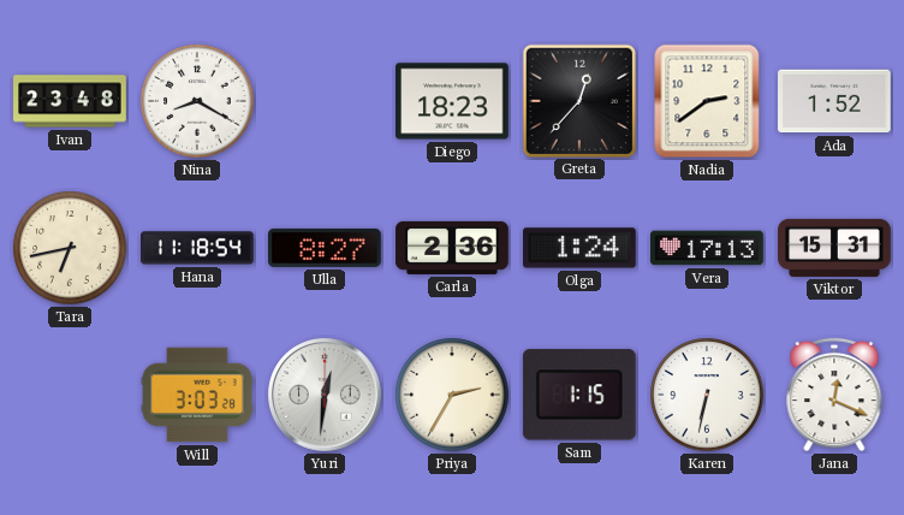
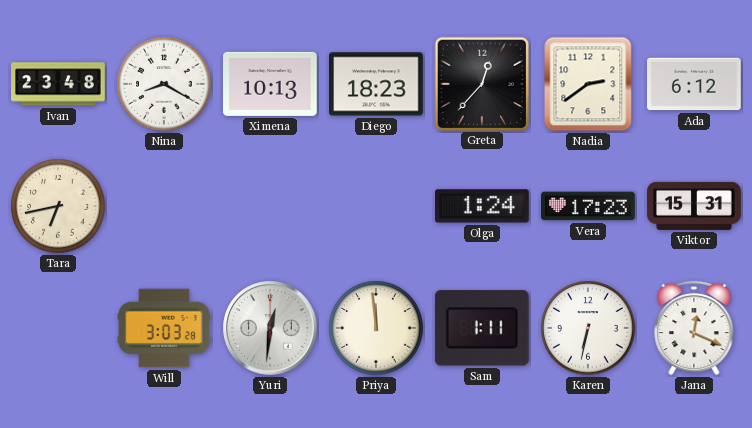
Ximena: none -> 10:13
Ada: 1:52 -> 6:12
Hana: 11:18 -> none
Ulla: 8:27 -> none
Carla: 2:36 -> none
Vera: 17:13 -> 17:23
Priya: 2:35 -> 11:59
Sam: 1:15 -> 1:11
